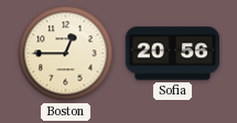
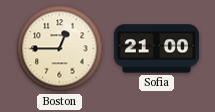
Sofia: 20:56 -> 21:00
